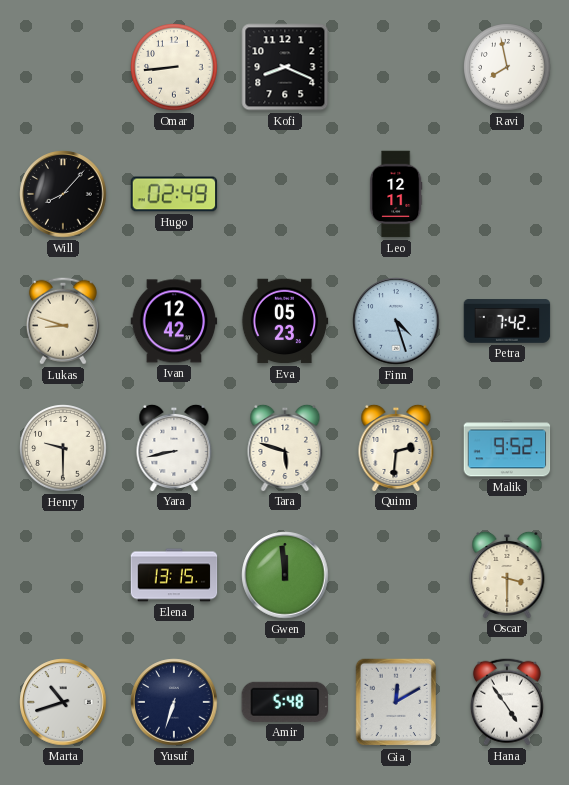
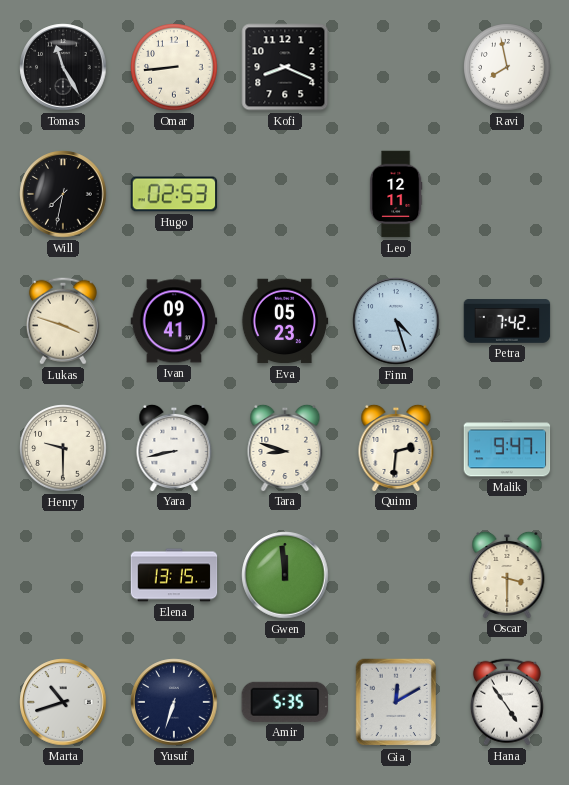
Tomas: none -> 11:25
Will: 8:07 -> 7:32
Hugo: 02:49 -> 02:53
Lukas: 8:48 -> 3:48
Ivan: 12:42 -> 09:41
Tara: 5:48 -> 8:48
Malik: 9:52 -> 9:47
Amir: 5:48 -> 5:35
